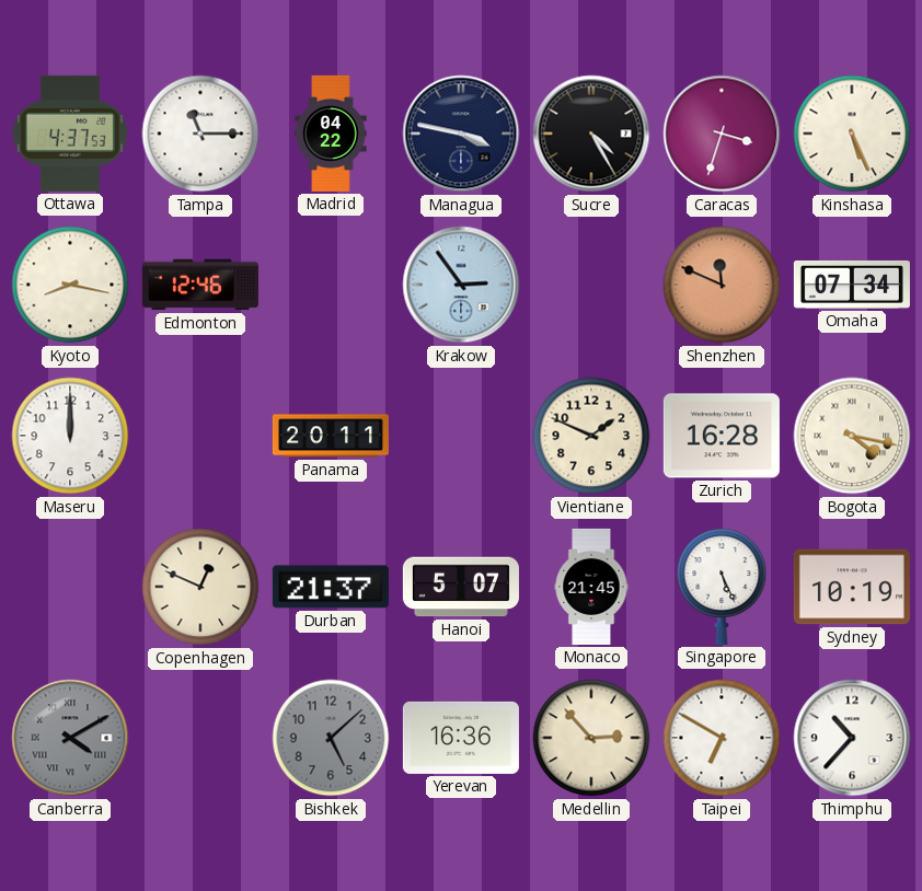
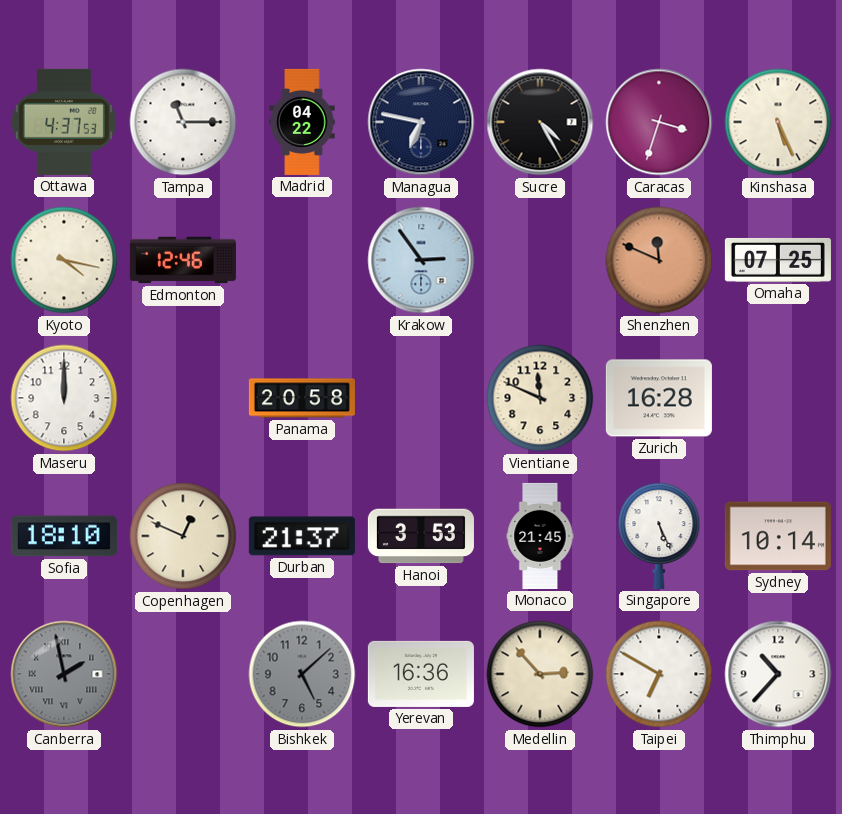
Managua: 3:47 -> 6:47
Kyoto: 8:17 -> 4:17
Omaha: 07:34 -> 07:25
Panama: 20:11 -> 20:58
Vientiane: 1:49 -> 11:49
Bogota: 4:17 -> none
Sofia: none -> 18:10
Hanoi: 5:07 -> 3:53
Sydney: 10:19 -> 10:14
Canberra: 4:10 -> 1:58
